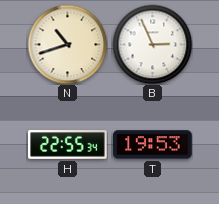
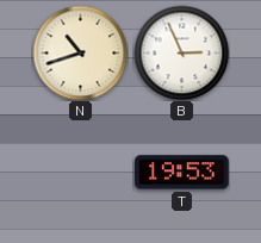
H: 22:55 -> none
